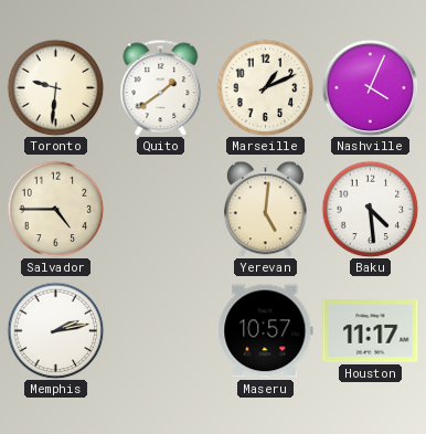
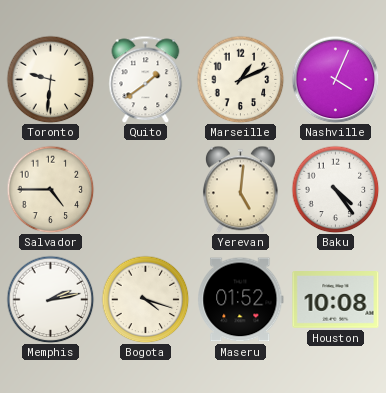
Baku: 4:29 -> 4:24
Bogota: none -> 4:18
Maseru: 10:57 -> 01:52
Houston: 11:17 -> 10:08
